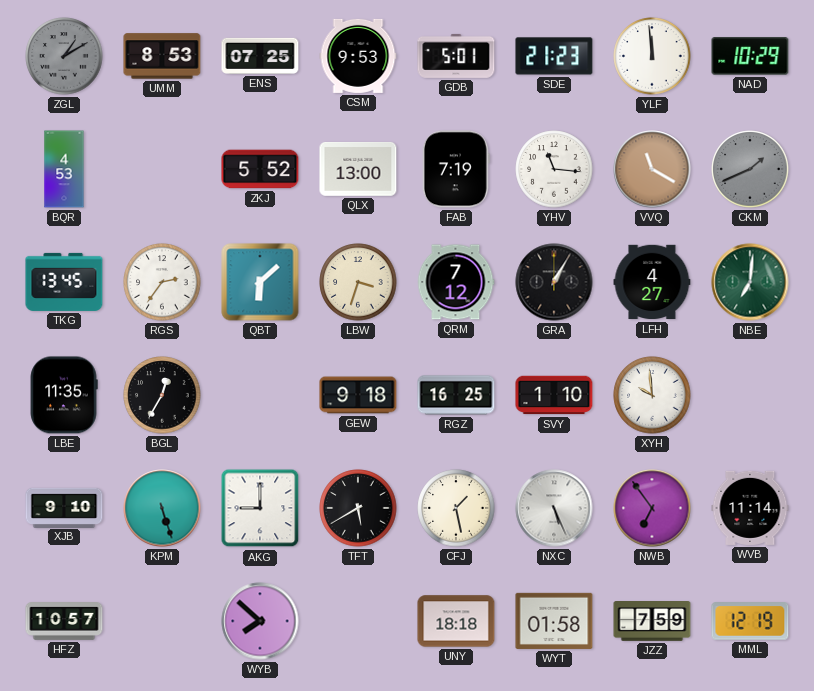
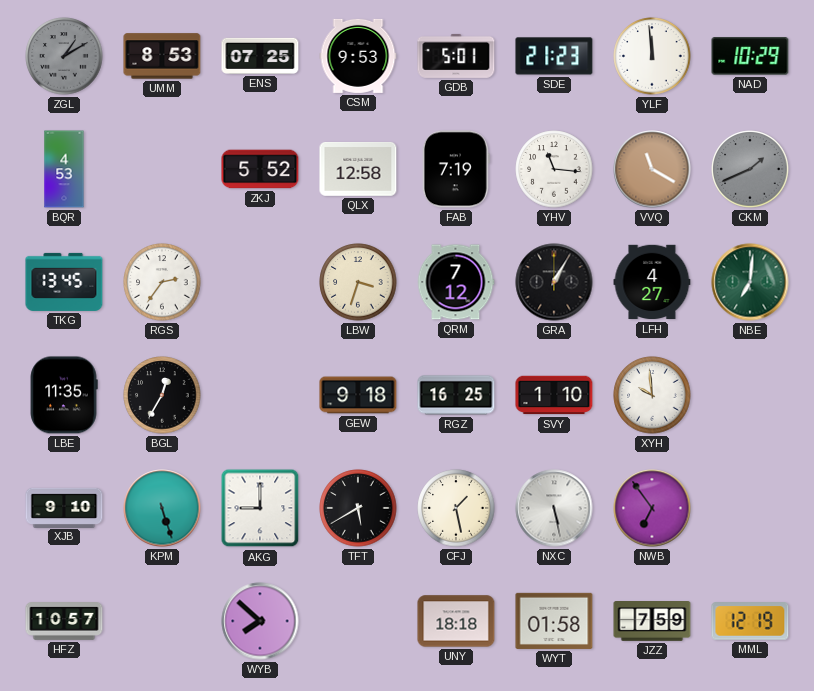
QLX: 13:00 -> 12:58
QBT: 6:08 -> none
NXC: 5:26 -> 5:28
WVB: 11:14 -> none
